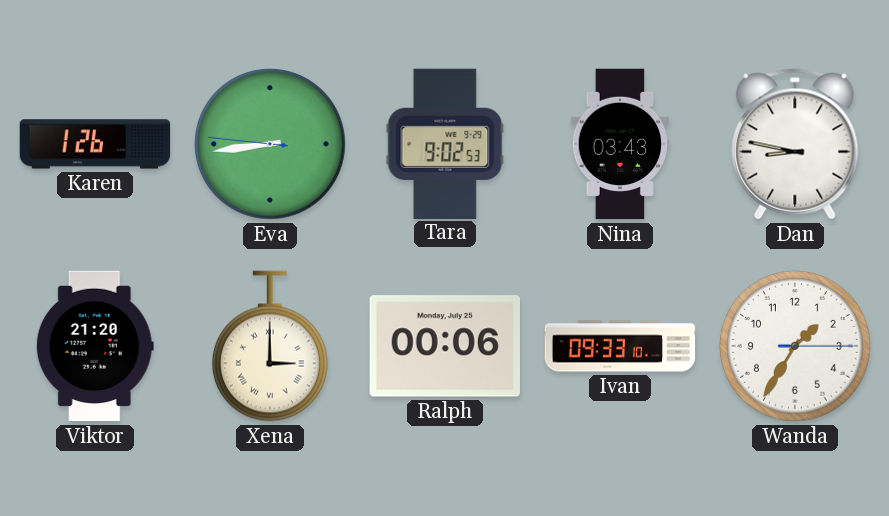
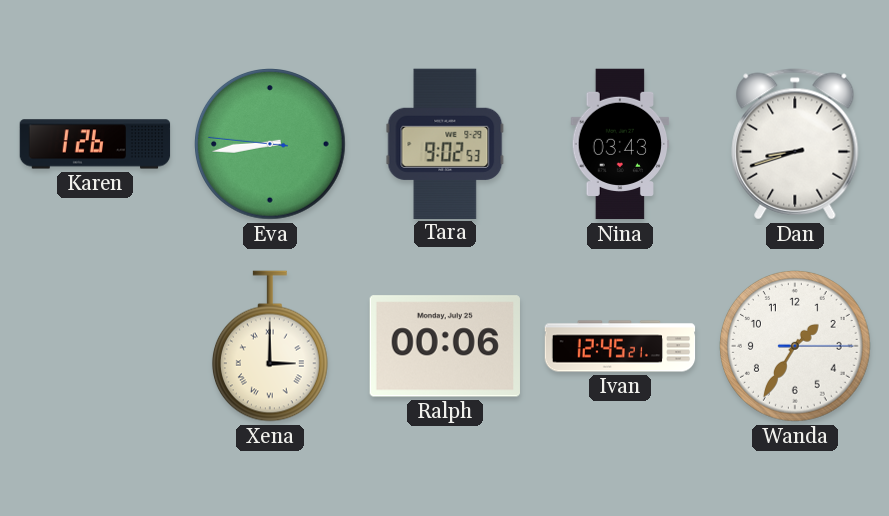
Dan: 8:47 -> 8:42
Viktor: 21:20 -> none
Ivan: 09:33 -> 12:45
